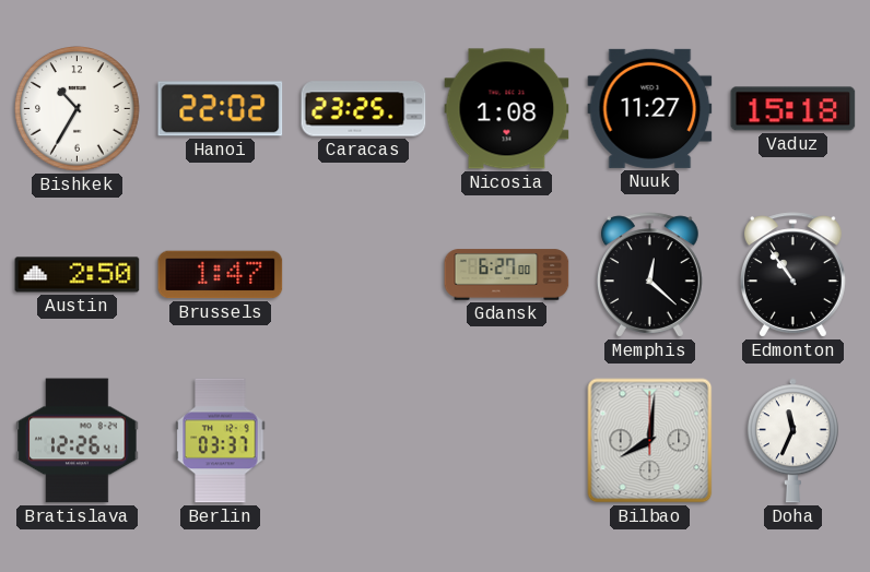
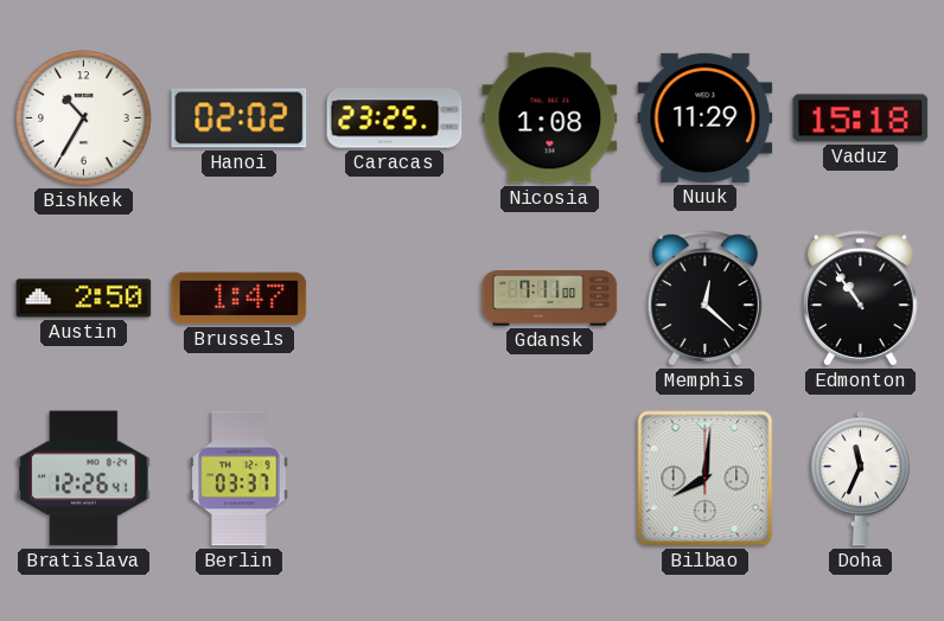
Hanoi: 22:02 -> 02:02
Nuuk: 11:27 -> 11:29
Gdansk: 6:27 -> 7:11
